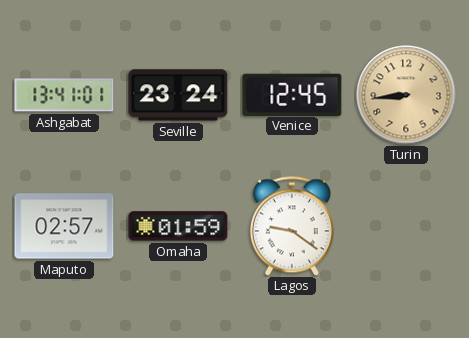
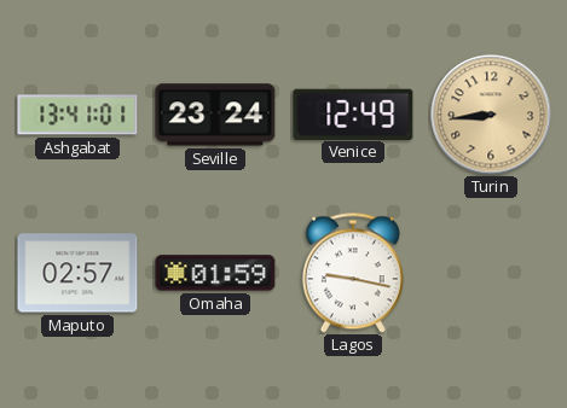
Venice: 12:45 -> 12:49
Lagos: 9:21 -> 9:17
